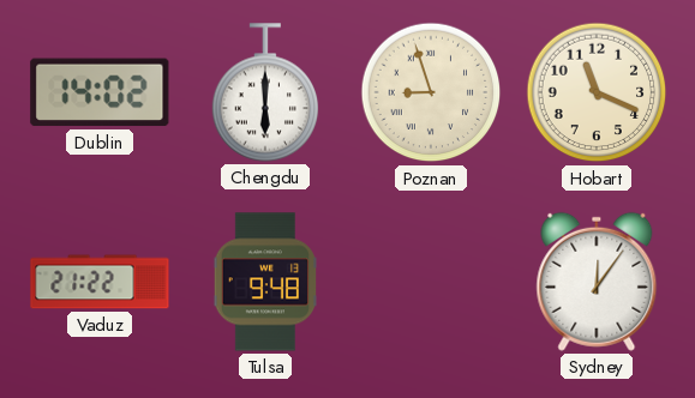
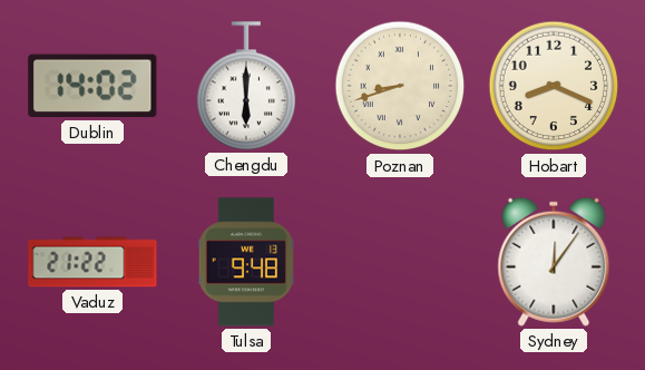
Poznan: 8:57 -> 8:42
Hobart: 11:19 -> 8:19
